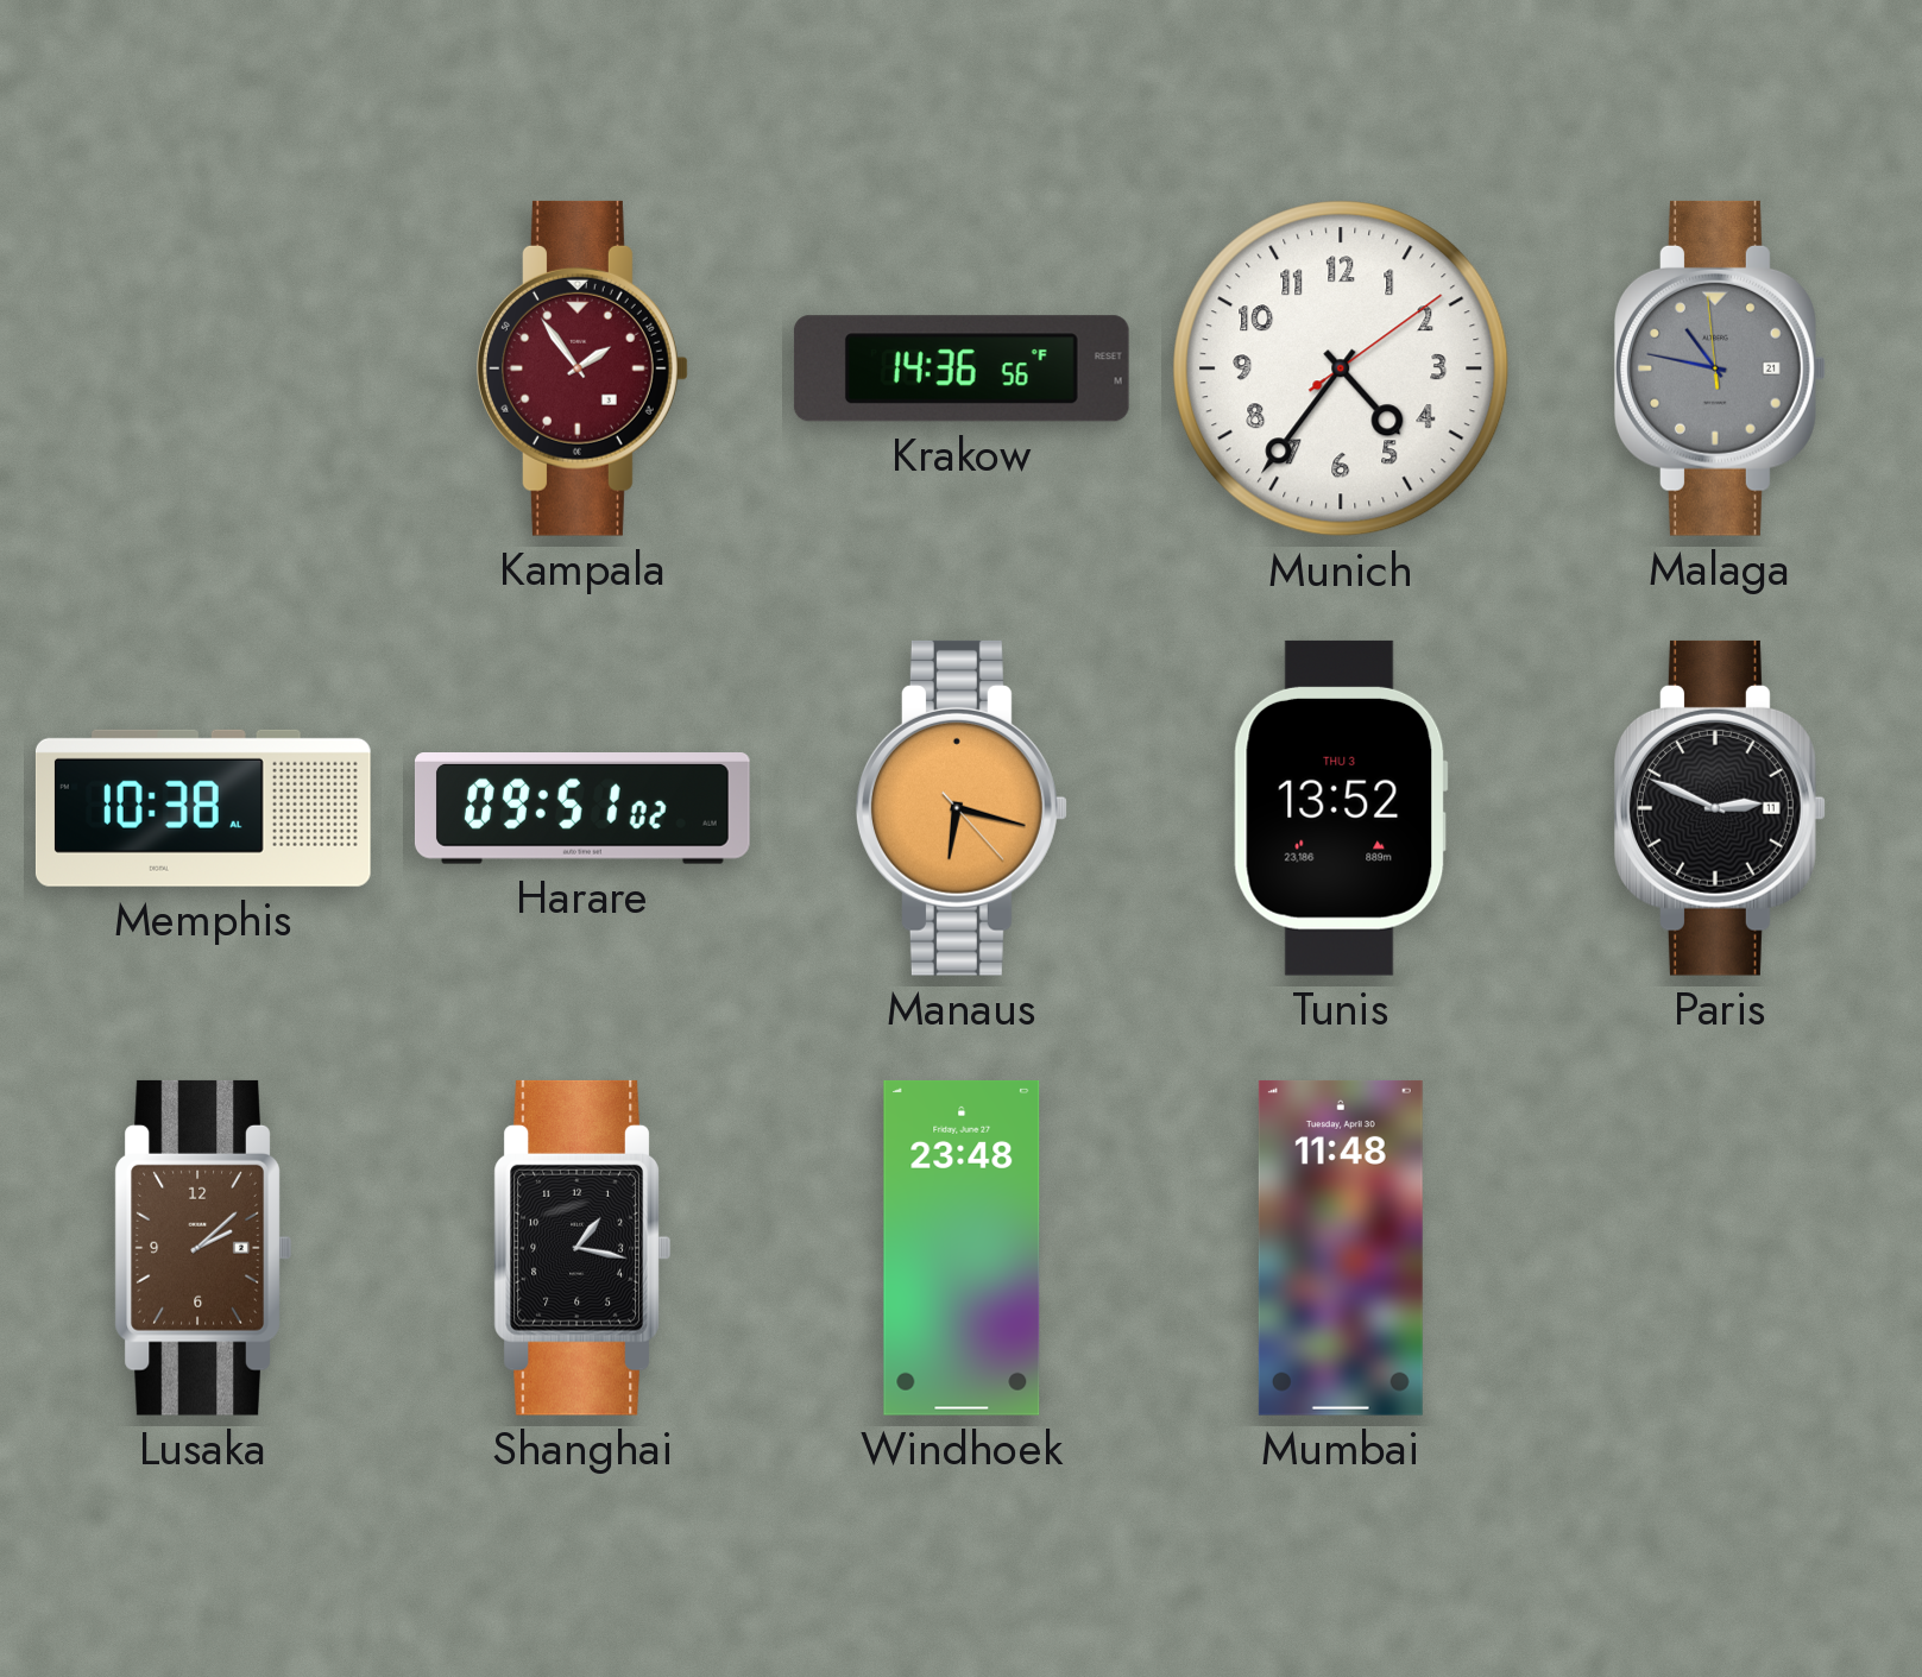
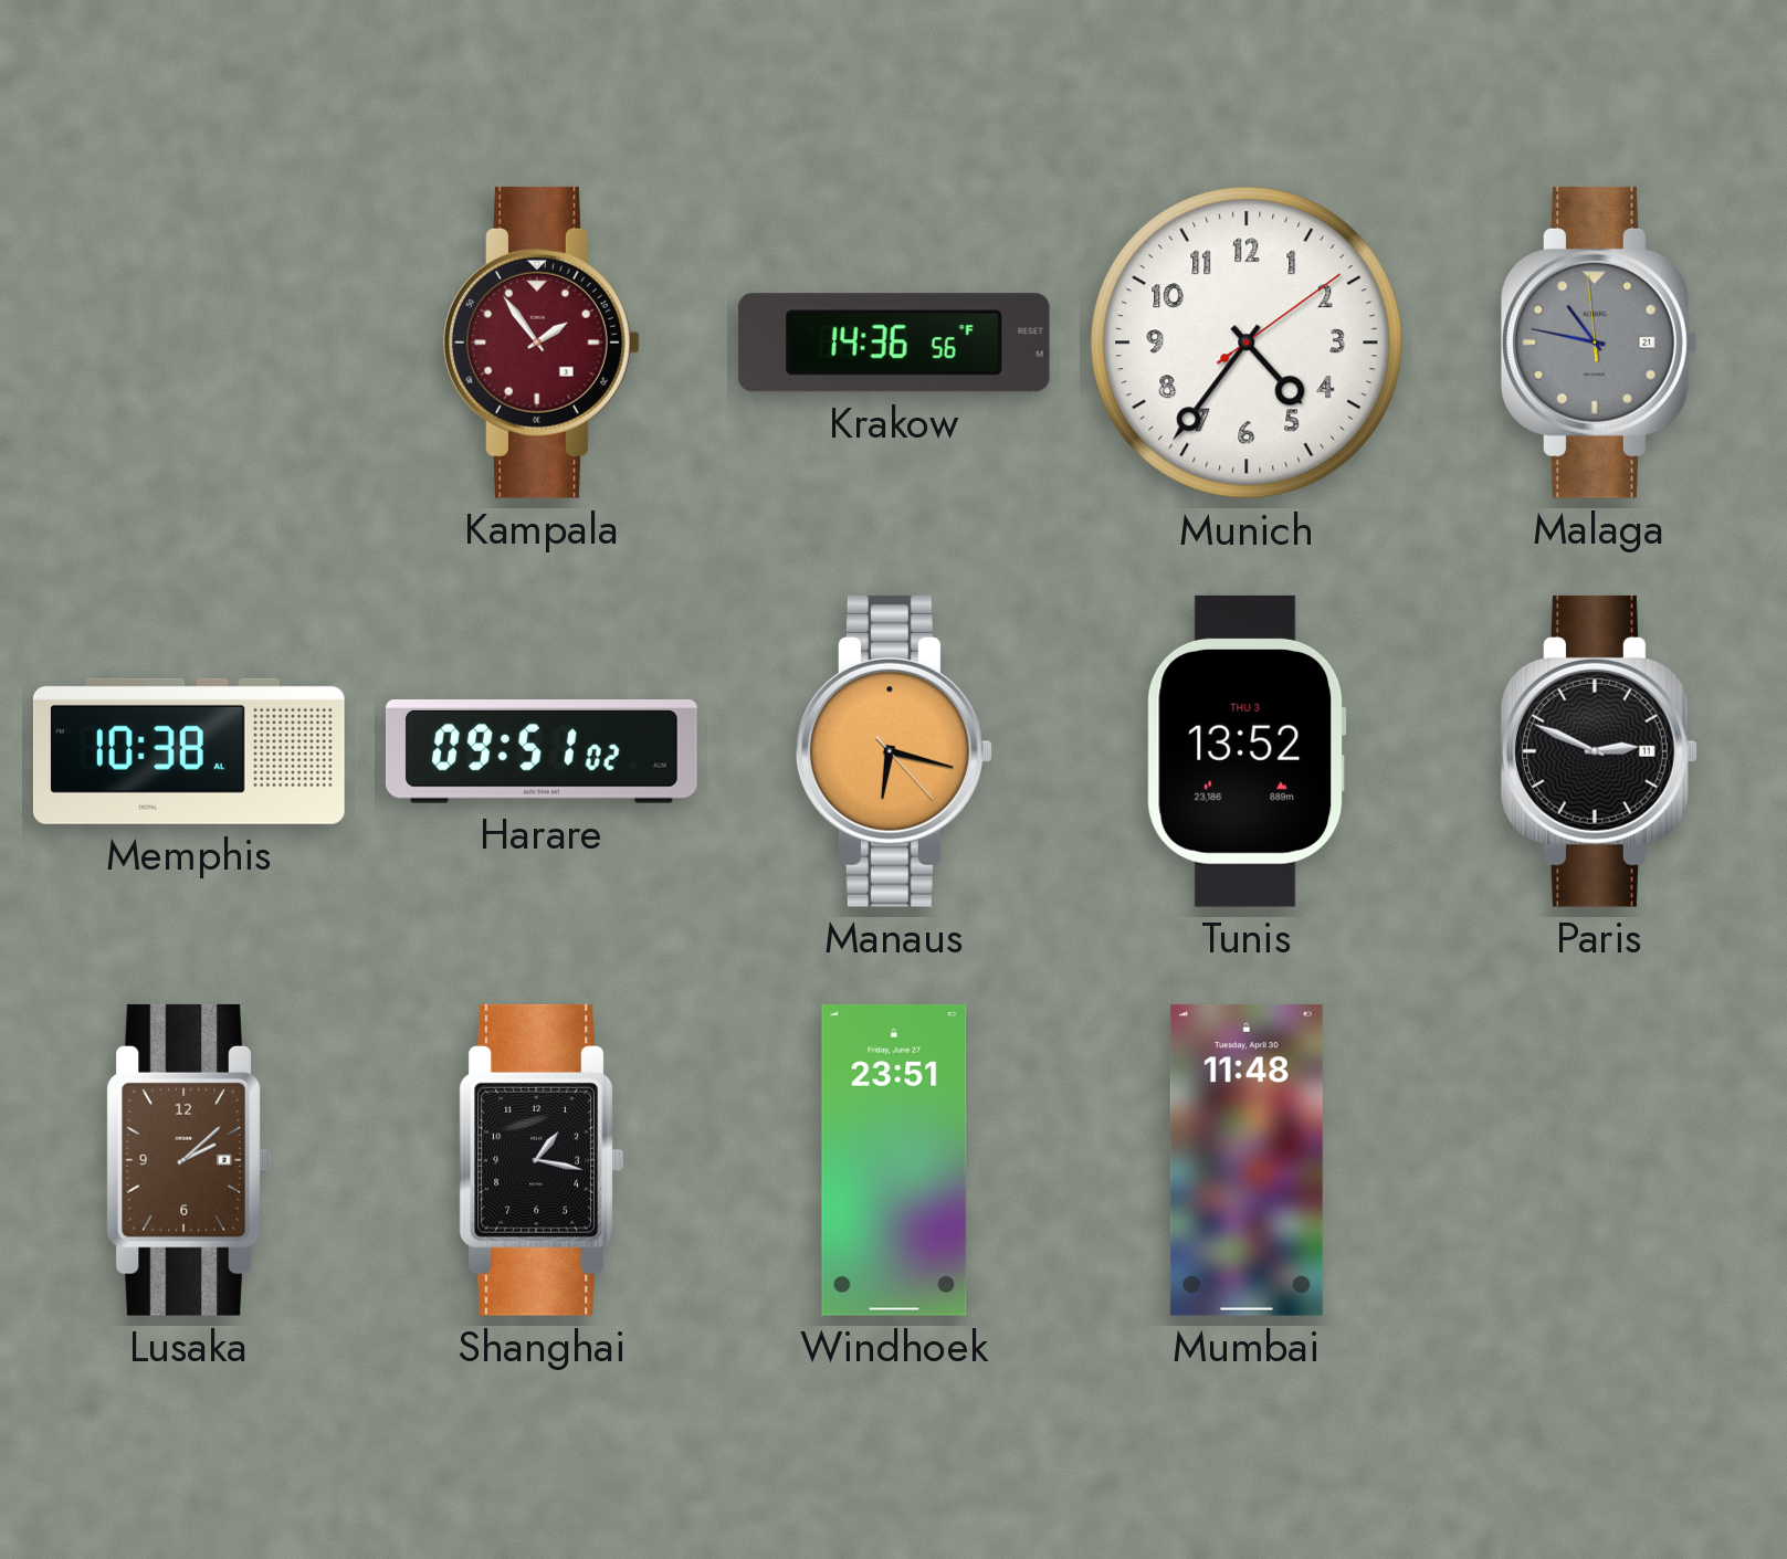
Windhoek: 23:48 -> 23:51
